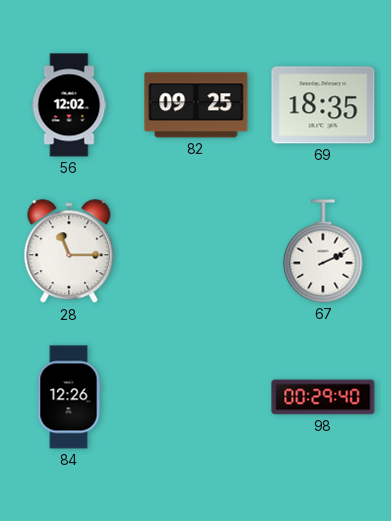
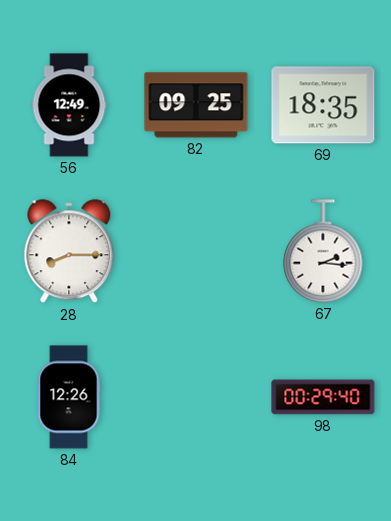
56: 12:02 -> 12:49
28: 11:15 -> 8:15
67: 2:11 -> 2:16
